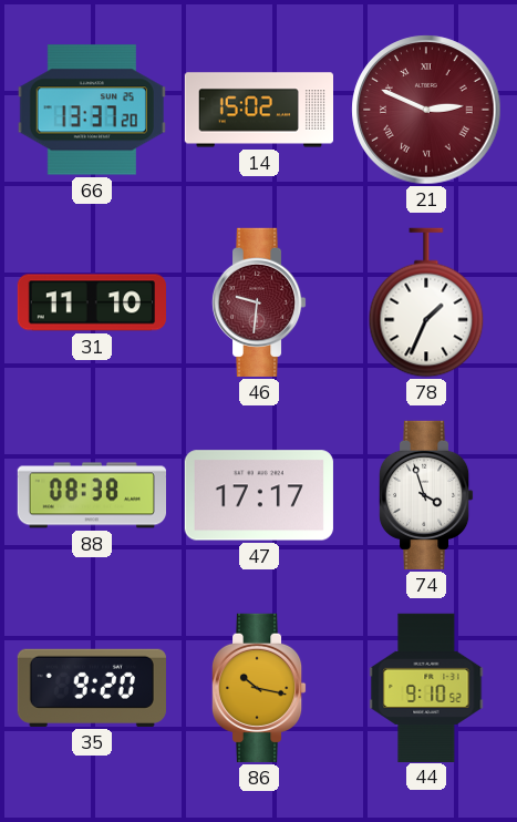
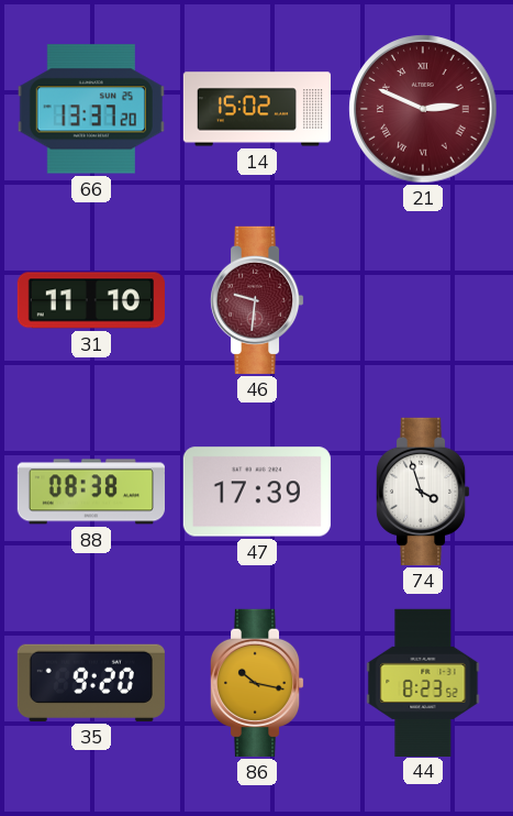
78: 1:34 -> none
47: 17:17 -> 17:39
44: 9:10 -> 8:23
